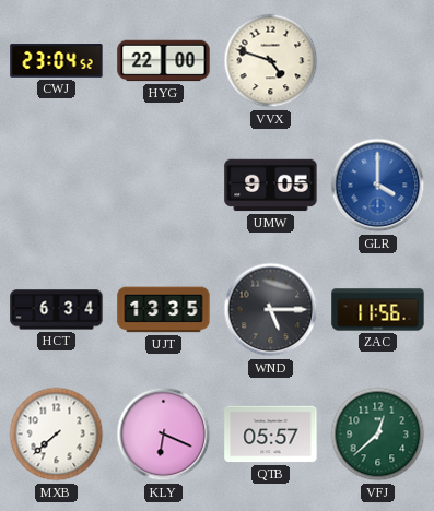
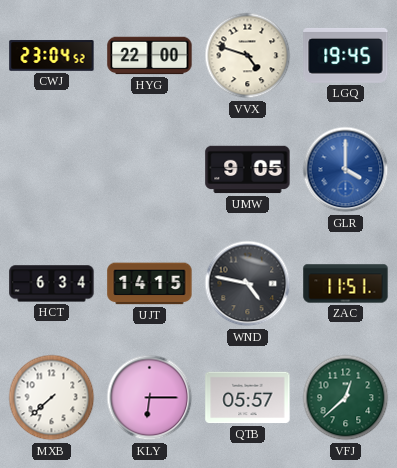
LGQ: none -> 19:45
UJT: 13:35 -> 14:15
WND: 5:15 -> 4:47
ZAC: 11:56 -> 11:51
KLY: 6:19 -> 6:15
